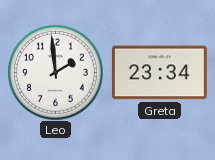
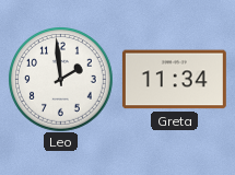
Greta: 23:34 -> 11:34
